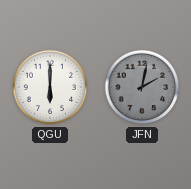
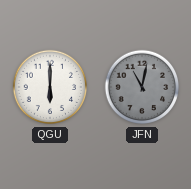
JFN: 2:02 -> 11:02
